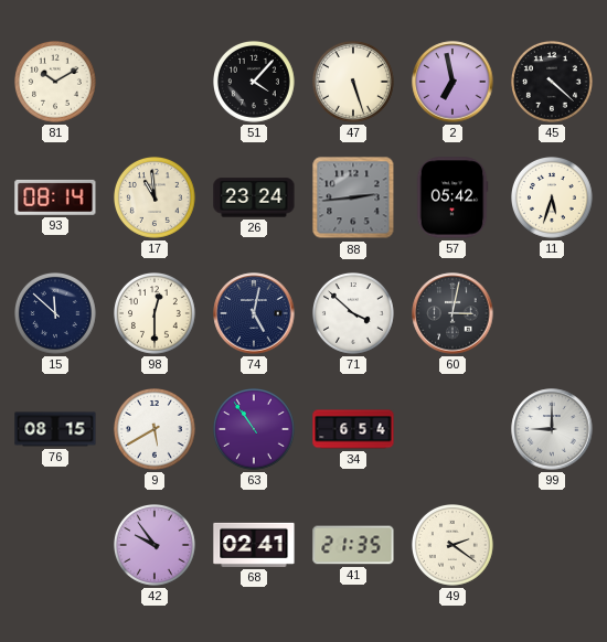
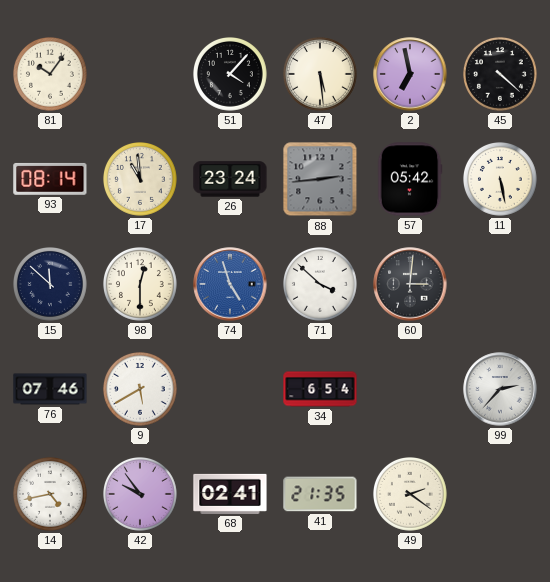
81: 10:10 -> 10:06
47: 5:27 -> 5:29
11: 5:33 -> 5:28
74: 5:02 -> 4:57
74 dial: navy -> blue
60: 3:02 -> 3:01
76: 08:15 -> 07:46
63: 10:54 -> none
99: 9:00 -> 2:37
14: none -> 4:43
